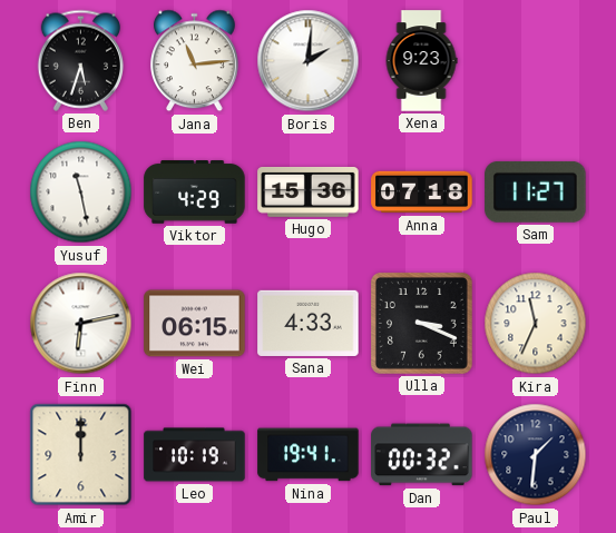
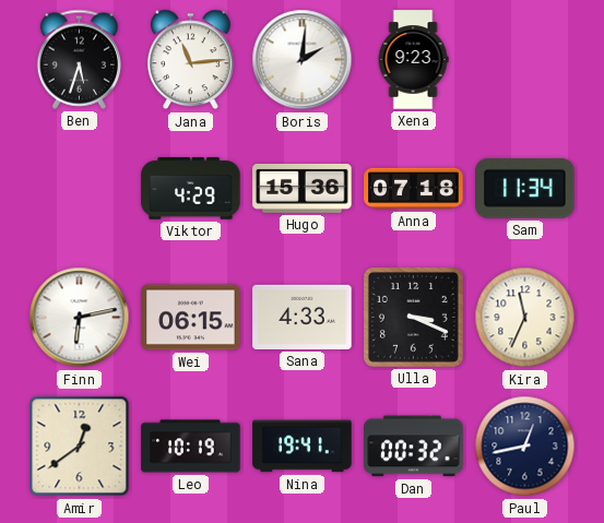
Yusuf: 11:28 -> none
Sam: 11:27 -> 11:34
Amir: 12:00 -> 12:39
Paul: 1:31 -> 12:43
